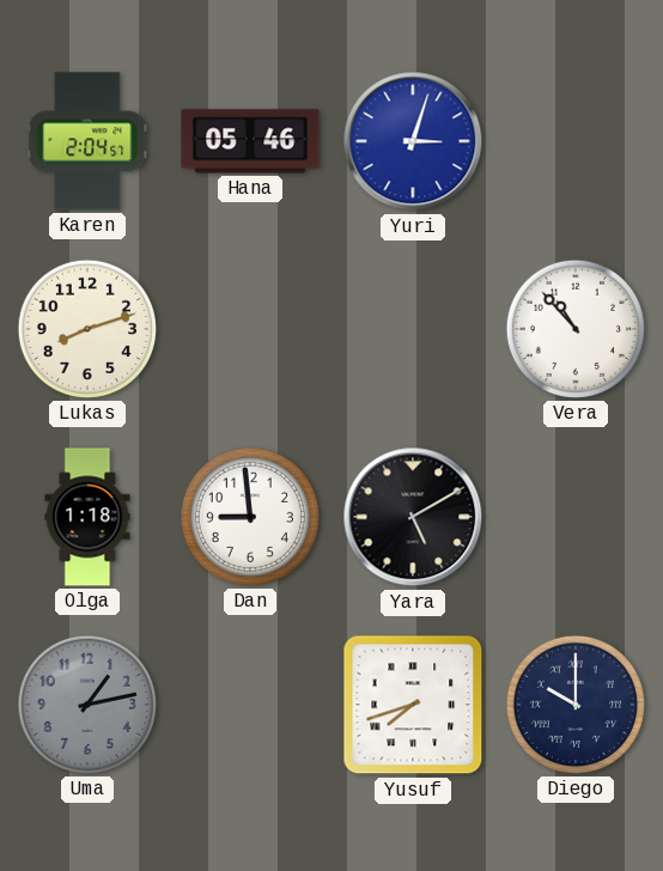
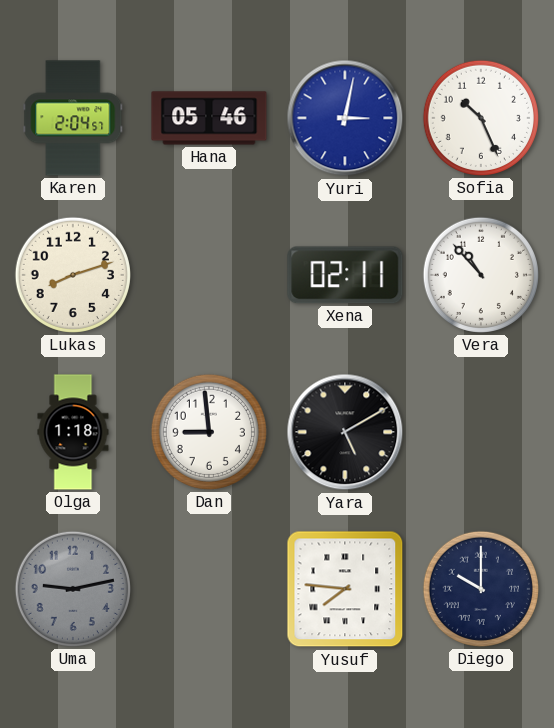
Yuri: 3:03 -> 3:02
Sofia: none -> 10:26
Xena: none -> 02:11
Uma: 1:13 -> 9:13
Yusuf: 7:42 -> 7:46
